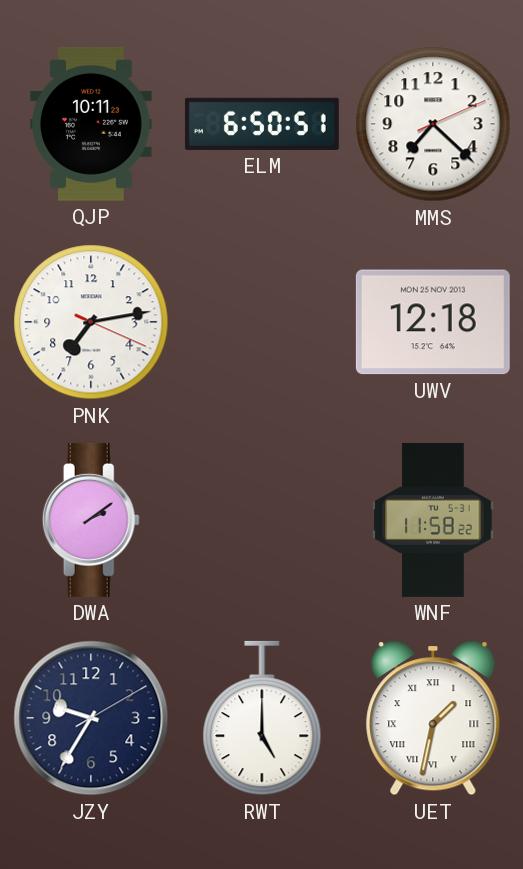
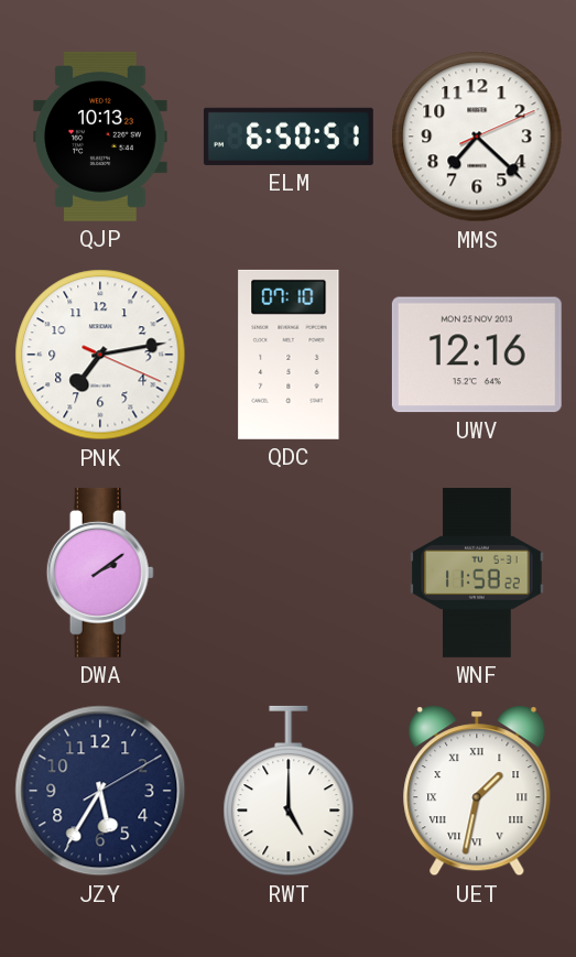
QJP: 10:11 -> 10:13
QDC: none -> 07:10
UWV: 12:18 -> 12:16
JZY: 9:35 -> 5:35
